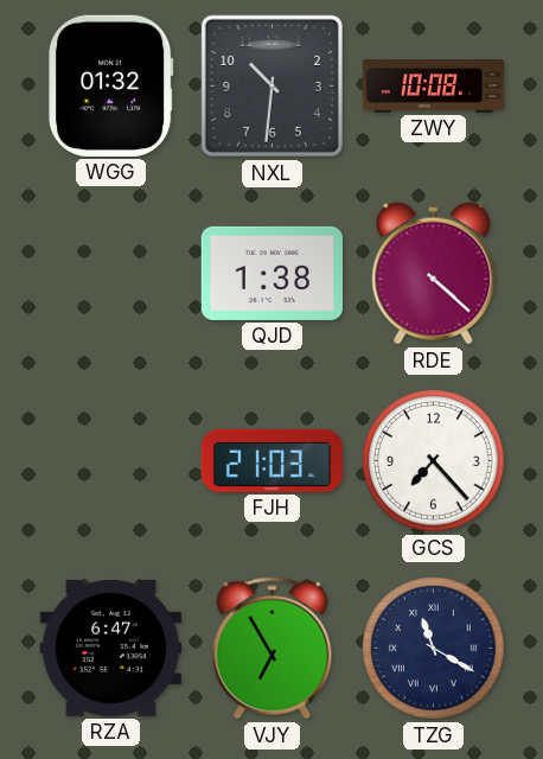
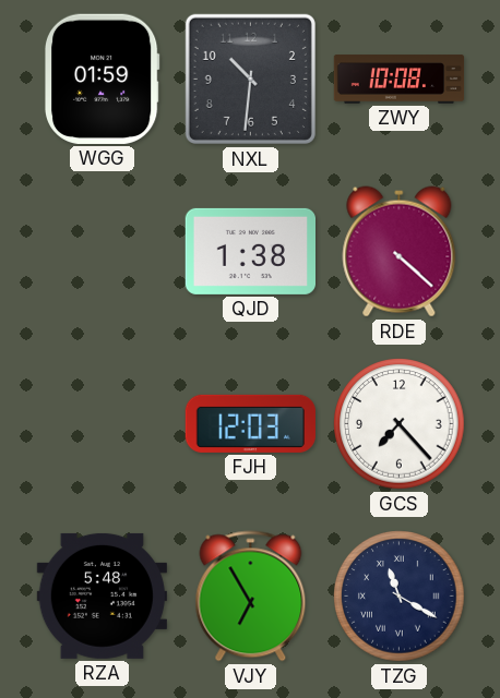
WGG: 01:32 -> 01:59
FJH: 21:03 -> 12:03
RZA: 6:47 -> 5:48
